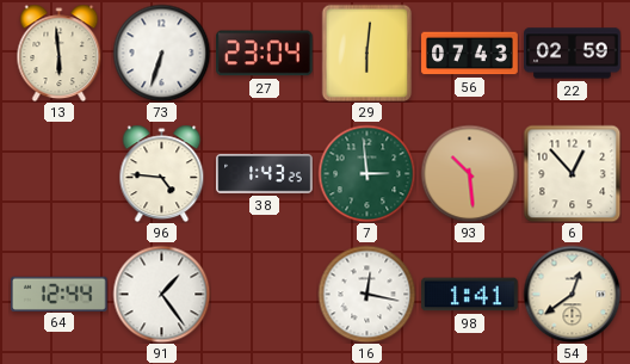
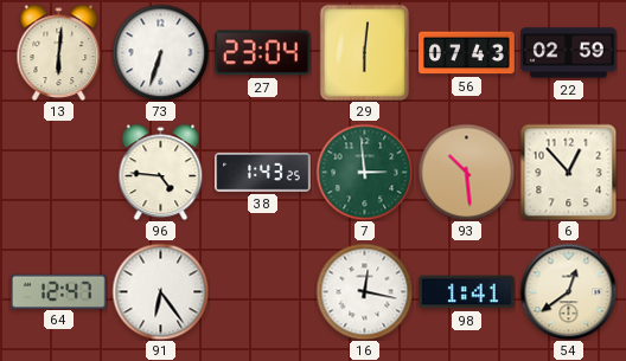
13: 5:59 -> 6:01
64: 12:44 -> 12:47
91: 1:24 -> 6:24
